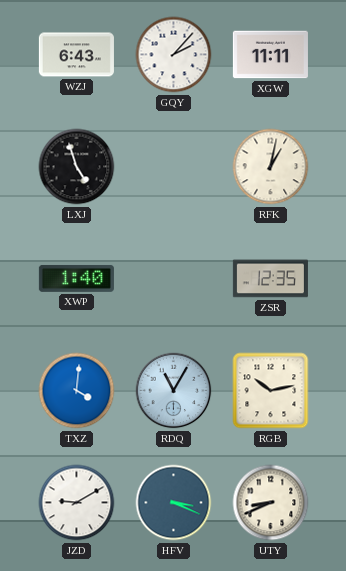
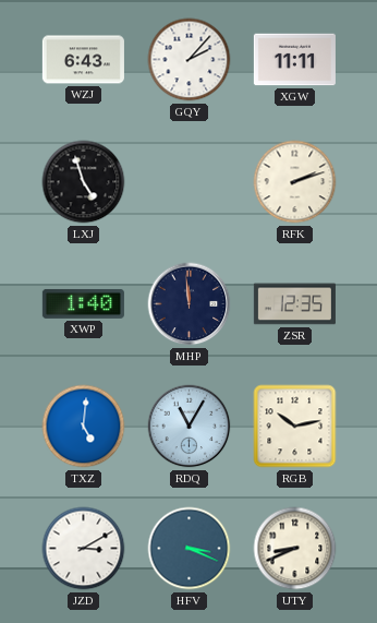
RFK: 1:02 -> 2:12
MHP: none -> 11:59
TXZ: 4:01 -> 5:01
JZD: 9:10 -> 3:10
